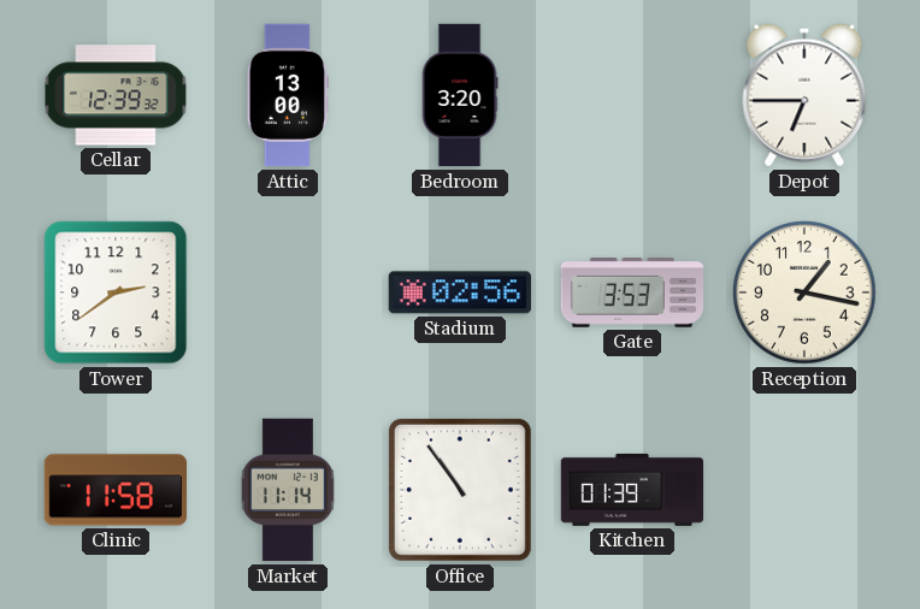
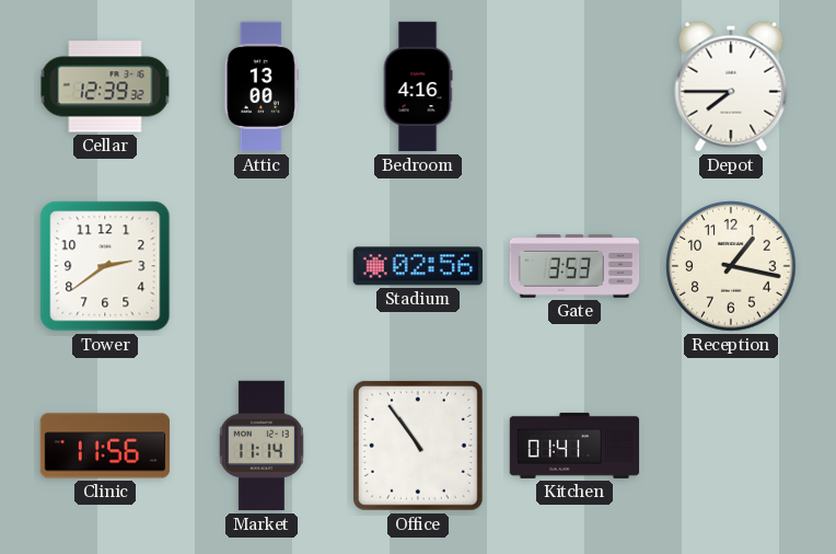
Bedroom: 3:20 -> 4:16
Depot: 6:45 -> 7:45
Clinic: 11:58 -> 11:56
Kitchen: 01:39 -> 01:41
